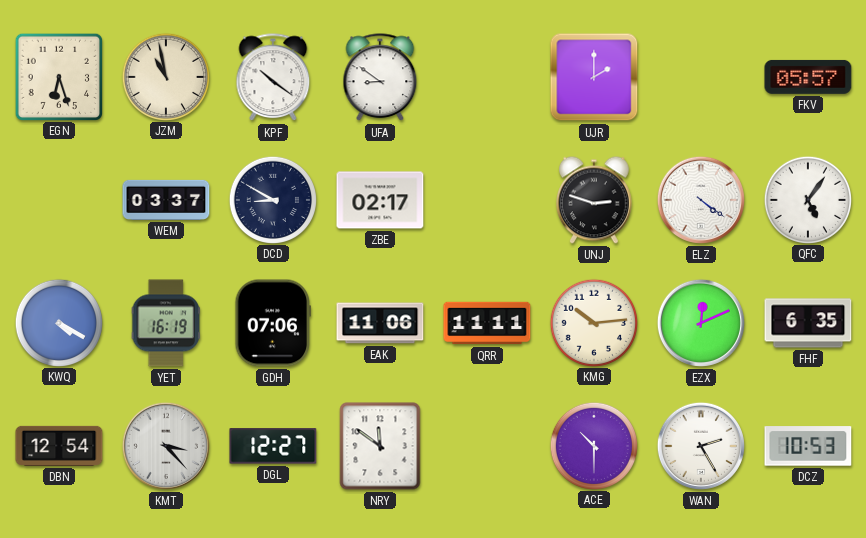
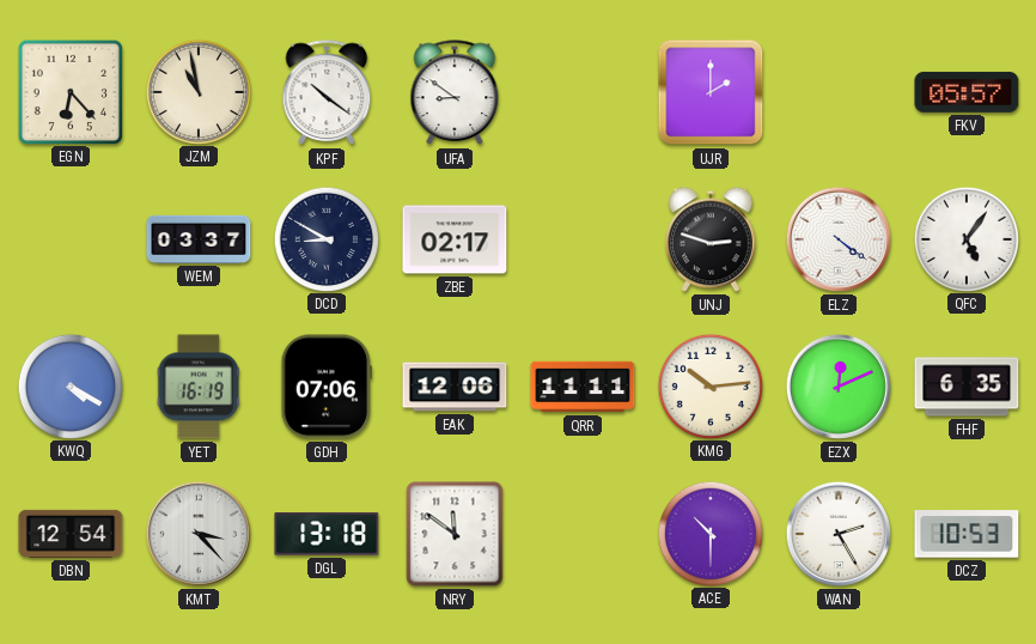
EGN: 6:27 -> 6:23
EAK: 11:06 -> 12:06
DGL: 12:27 -> 13:18
